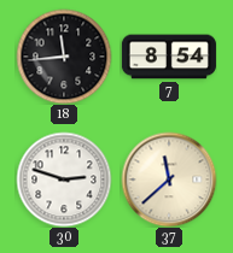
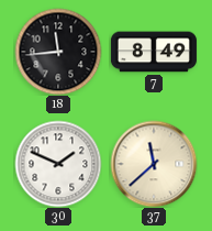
7: 8:54 -> 8:49
30: 2:48 -> 1:49
